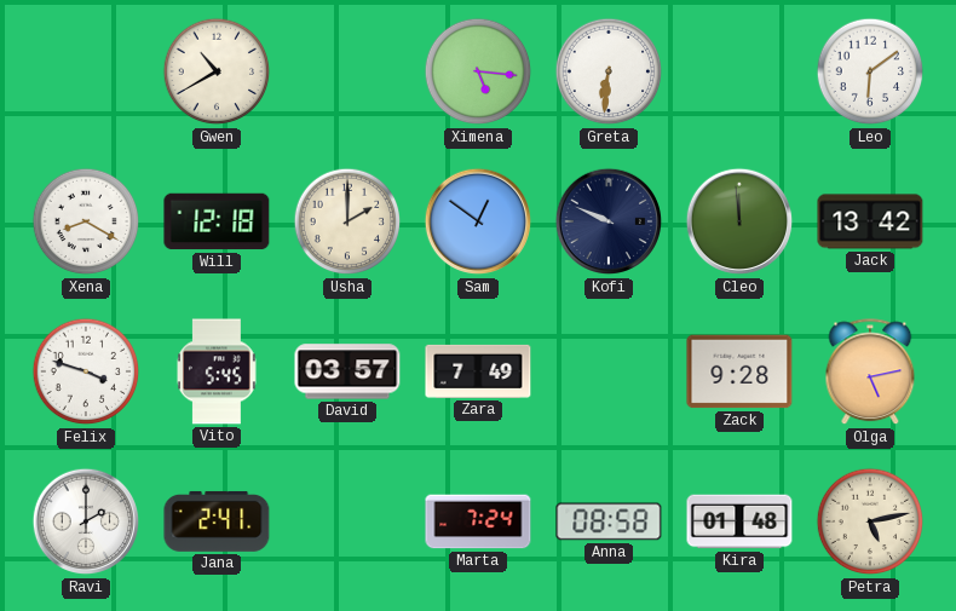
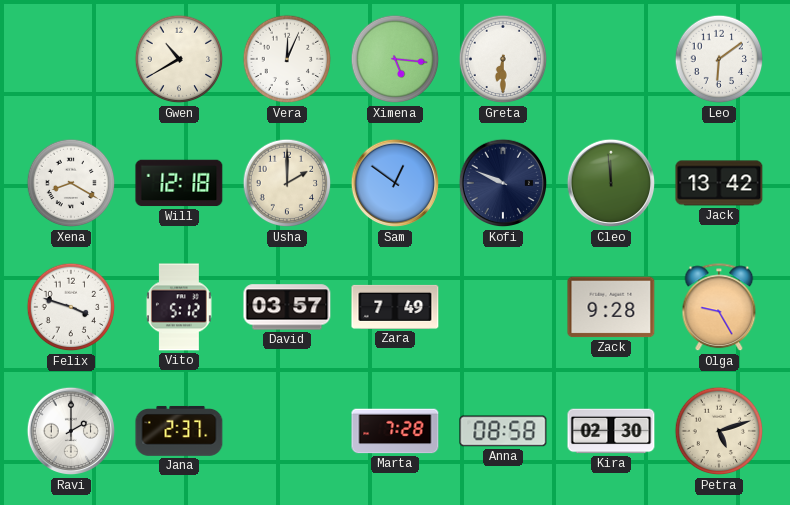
Vera: none -> 12:04
Greta: 6:31 -> 6:30
Vito: 5:45 -> 5:12
Olga: 5:13 -> 9:25
Jana: 2:41 -> 2:37
Marta: 7:24 -> 7:28
Kira: 01:48 -> 02:30
Petra: 5:13 -> 5:12
